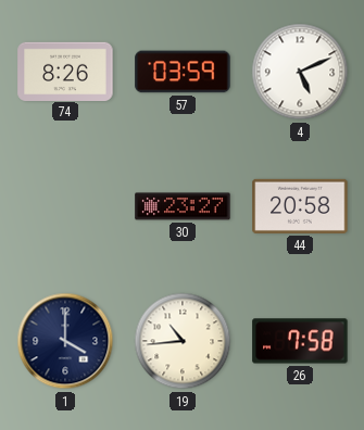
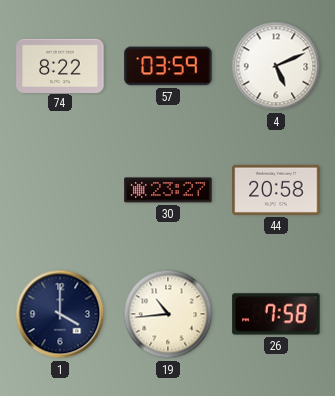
74: 8:26 -> 8:22
